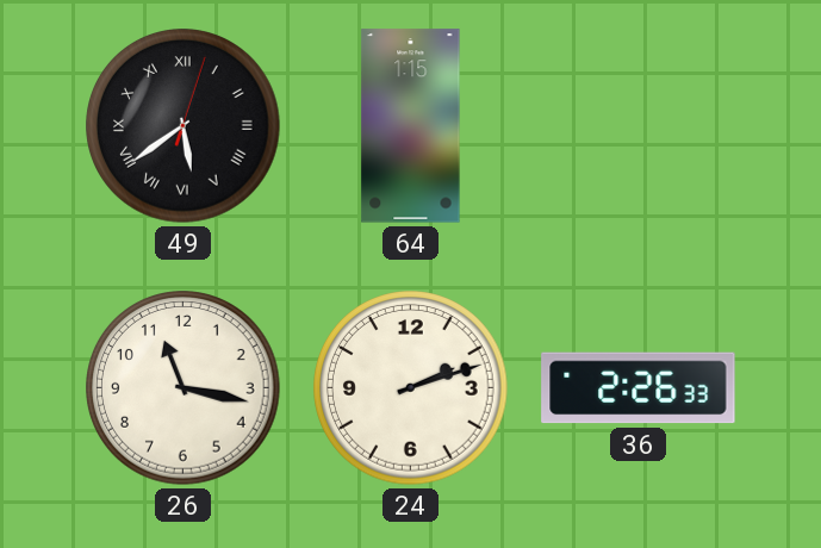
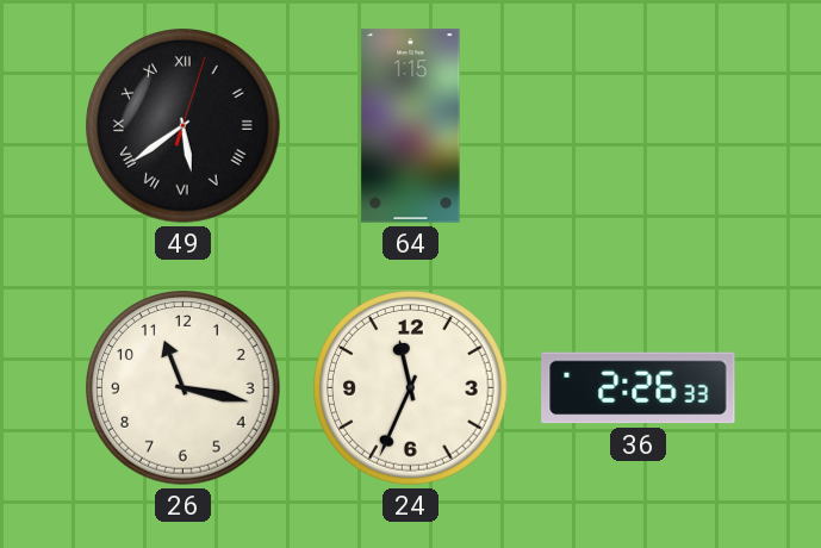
24: 2:12 -> 11:34
